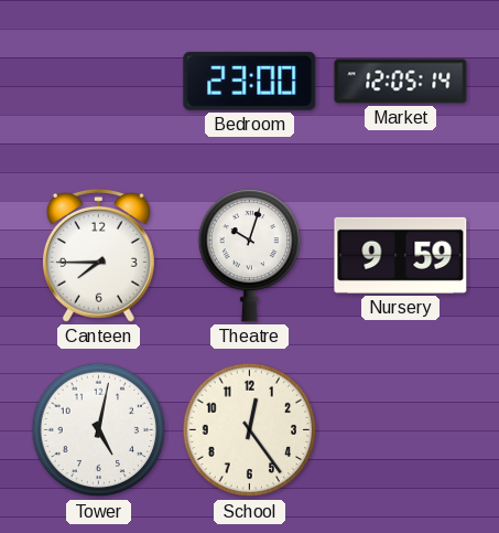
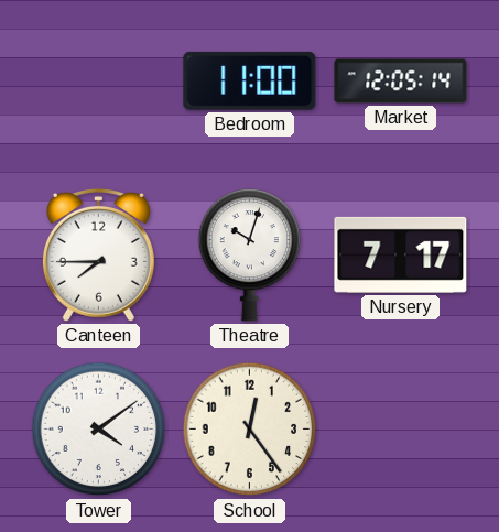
Bedroom: 23:00 -> 11:00
Nursery: 9:59 -> 7:17
Tower: 5:02 -> 4:09
